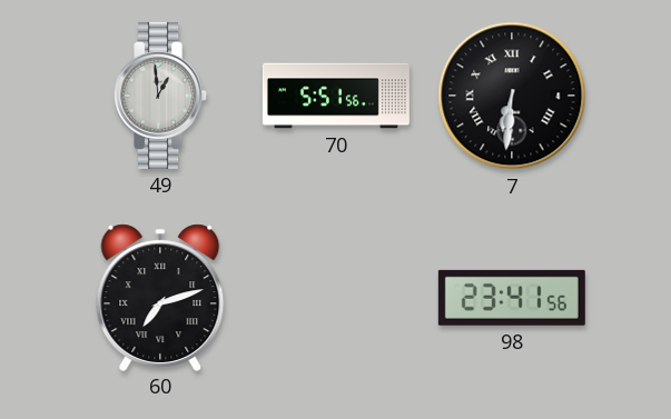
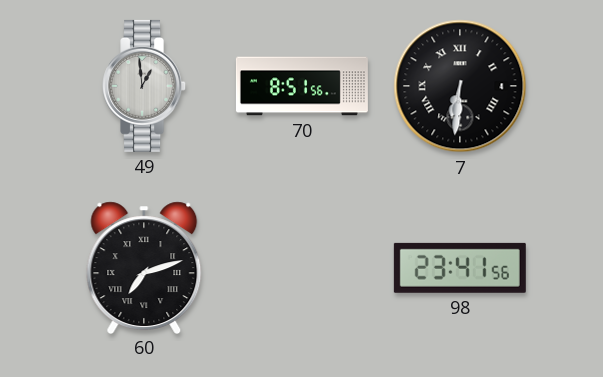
70: 5:51 -> 8:51
